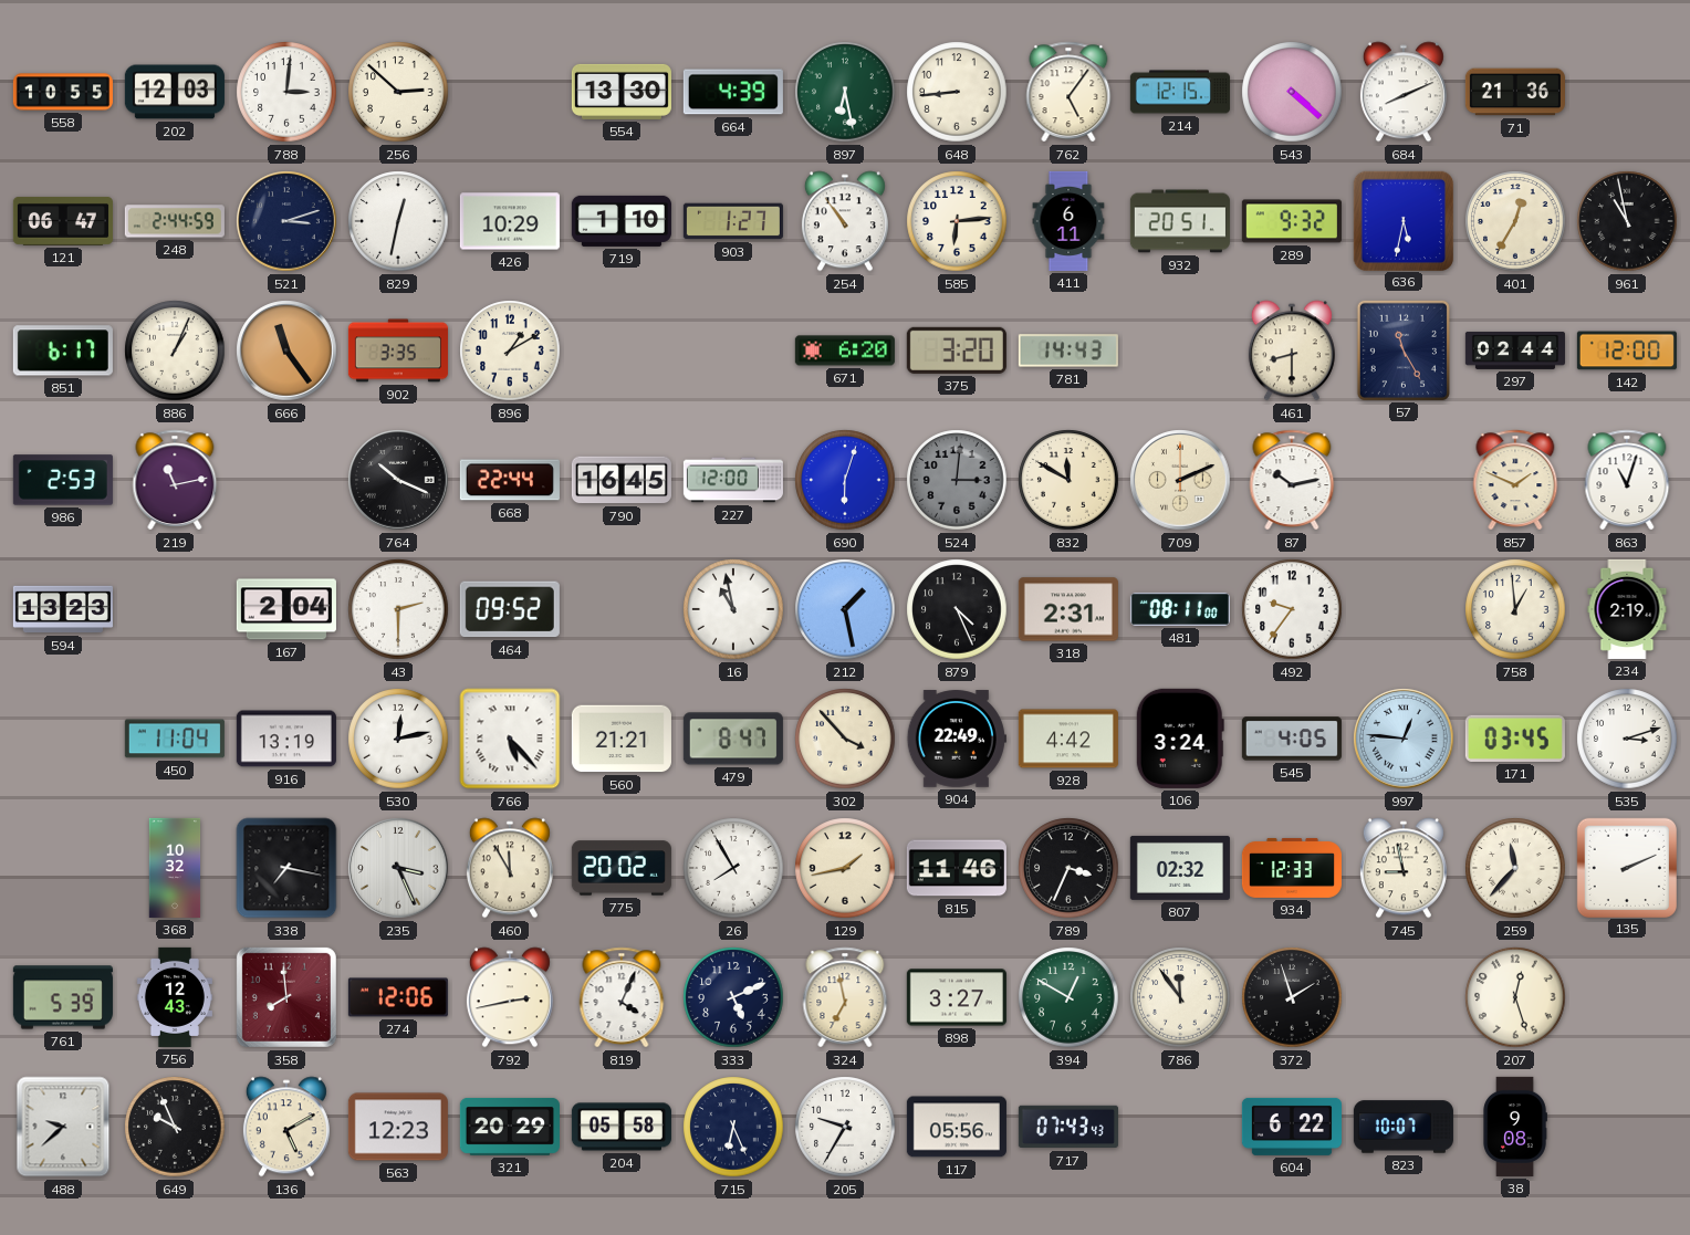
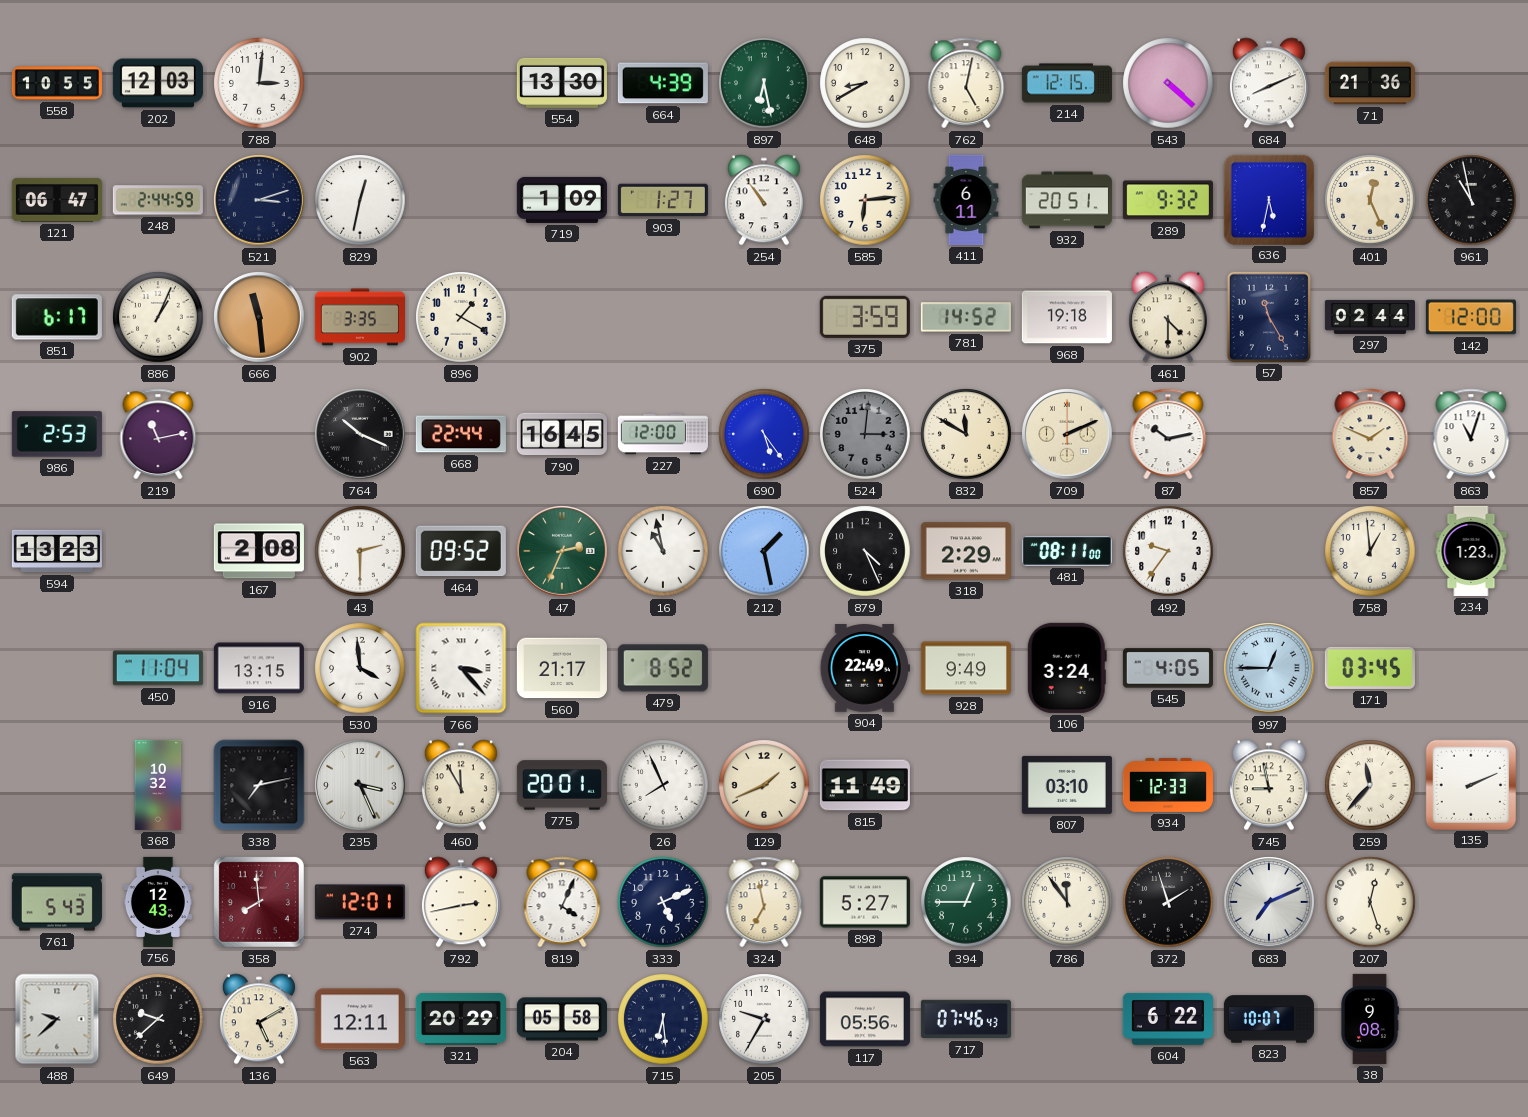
256: 2:52 -> none
648: 8:44 -> 8:40
762: 5:06 -> 5:02
426: 10:29 -> none
719: 1:10 -> 1:09
401: 12:35 -> 12:26
666: 11:24 -> 11:29
896: 1:10 -> 1:20
671: 6:20 -> none
375: 3:20 -> 3:59
781: 14:43 -> 14:52
968: none -> 19:18
461: 8:30 -> 4:30
690: 6:03 -> 5:24
167: 2:04 -> 2:08
47: none -> 2:34
318: 2:31 -> 2:29
234: 2:19 -> 1:23
916: 13:19 -> 13:15
530: 12:13 -> 3:59
766: 5:23 -> 3:23
560: 21:21 -> 21:17
479: 8:47 -> 8:52
302: 3:53 -> none
928: 4:42 -> 9:49
997: 12:46 -> 12:45
535: 3:12 -> none
338: 7:17 -> 7:13
775: 20:02 -> 20:01
26: 7:55 -> 7:56
129: 1:43 -> 1:41
815: 11:46 -> 11:49
789: 3:34 -> none
807: 02:32 -> 03:10
761: 5:39 -> 5:43
274: 12:06 -> 12:01
898: 3:27 -> 5:27
394: 12:50 -> 12:45
683: none -> 7:11
649: 9:56 -> 9:38
563: 12:23 -> 12:11
715: 6:26 -> 6:29
717: 07:43 -> 07:46
